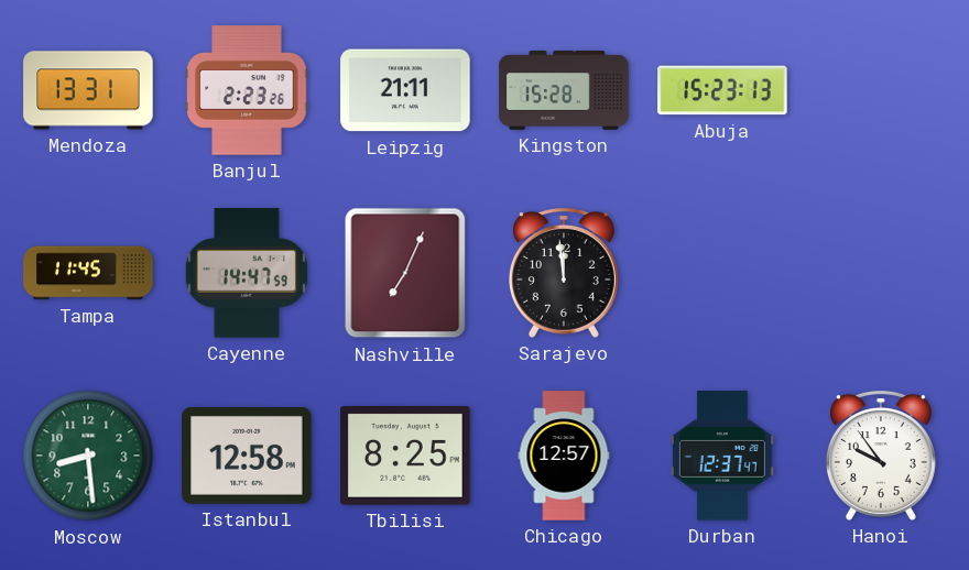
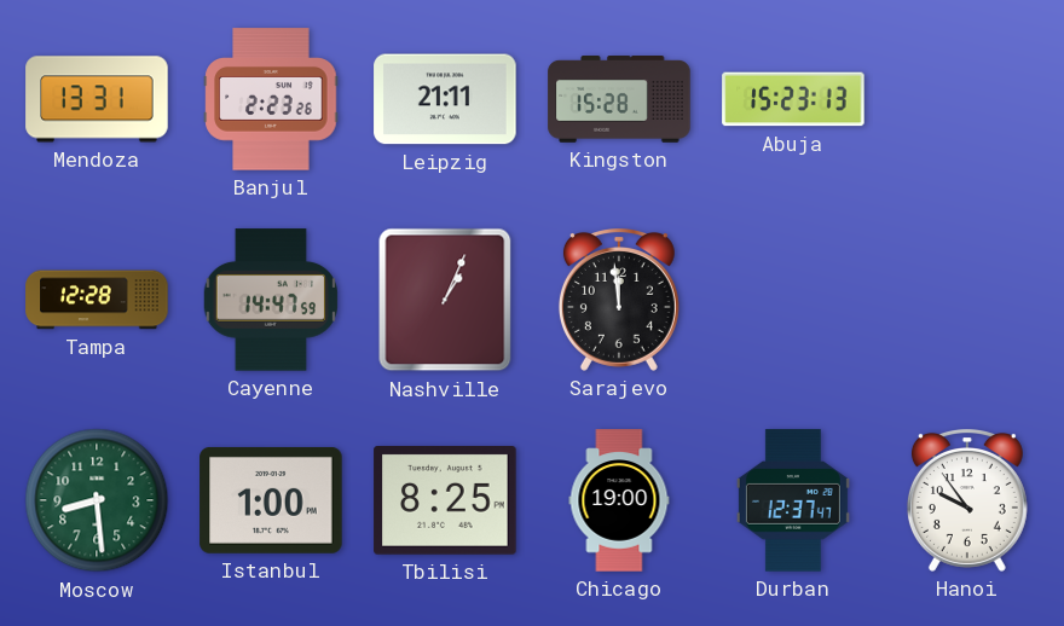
Tampa: 11:45 -> 12:28
Nashville: 7:04 -> 1:04
Istanbul: 12:58 -> 1:00
Chicago: 12:57 -> 19:00
